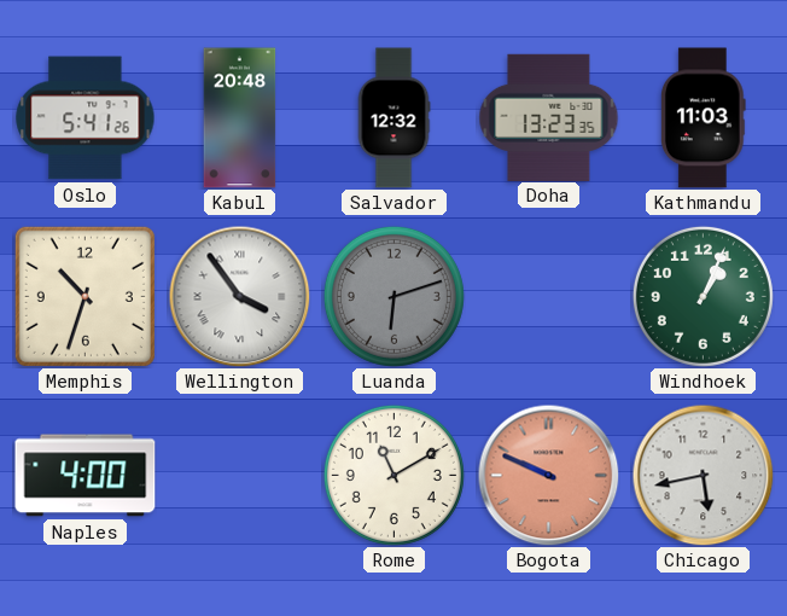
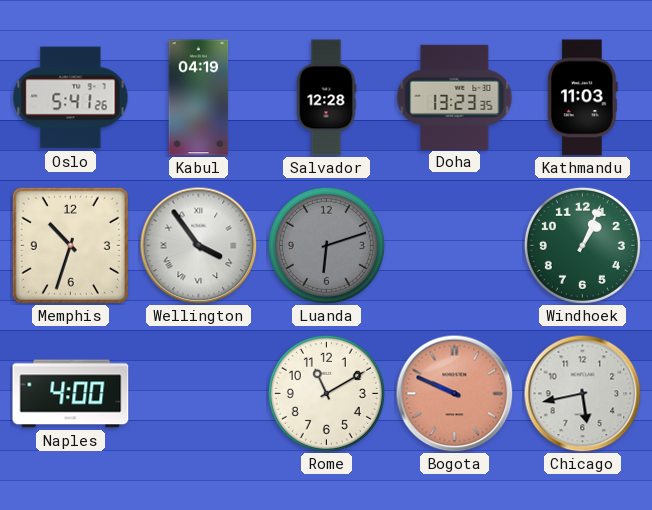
Kabul: 20:48 -> 04:19
Salvador: 12:32 -> 12:28
